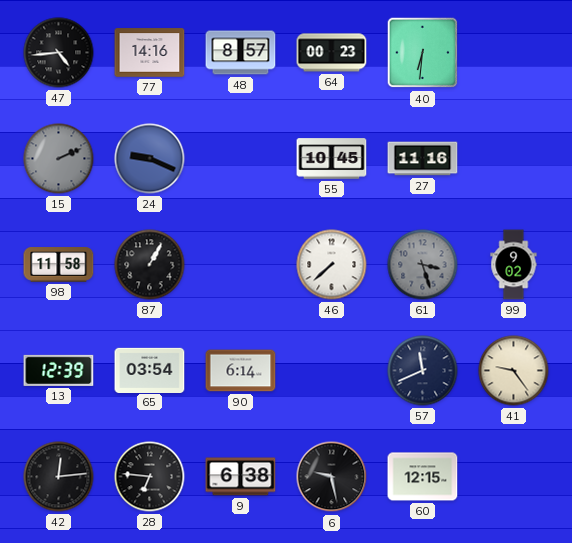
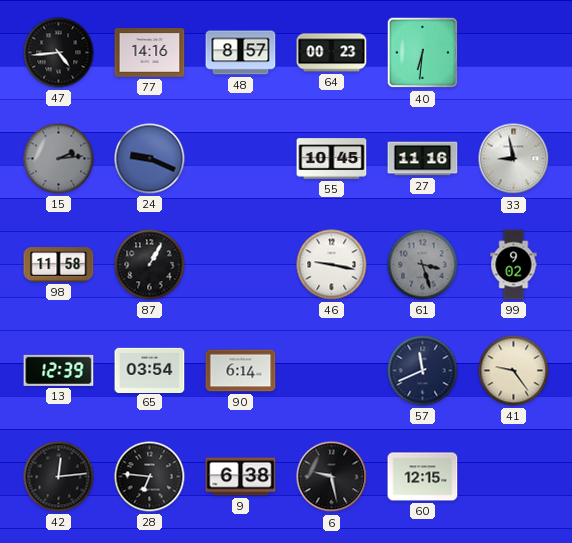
15: 2:11 -> 2:14
33: none -> 8:58
46: 7:38 -> 9:17
